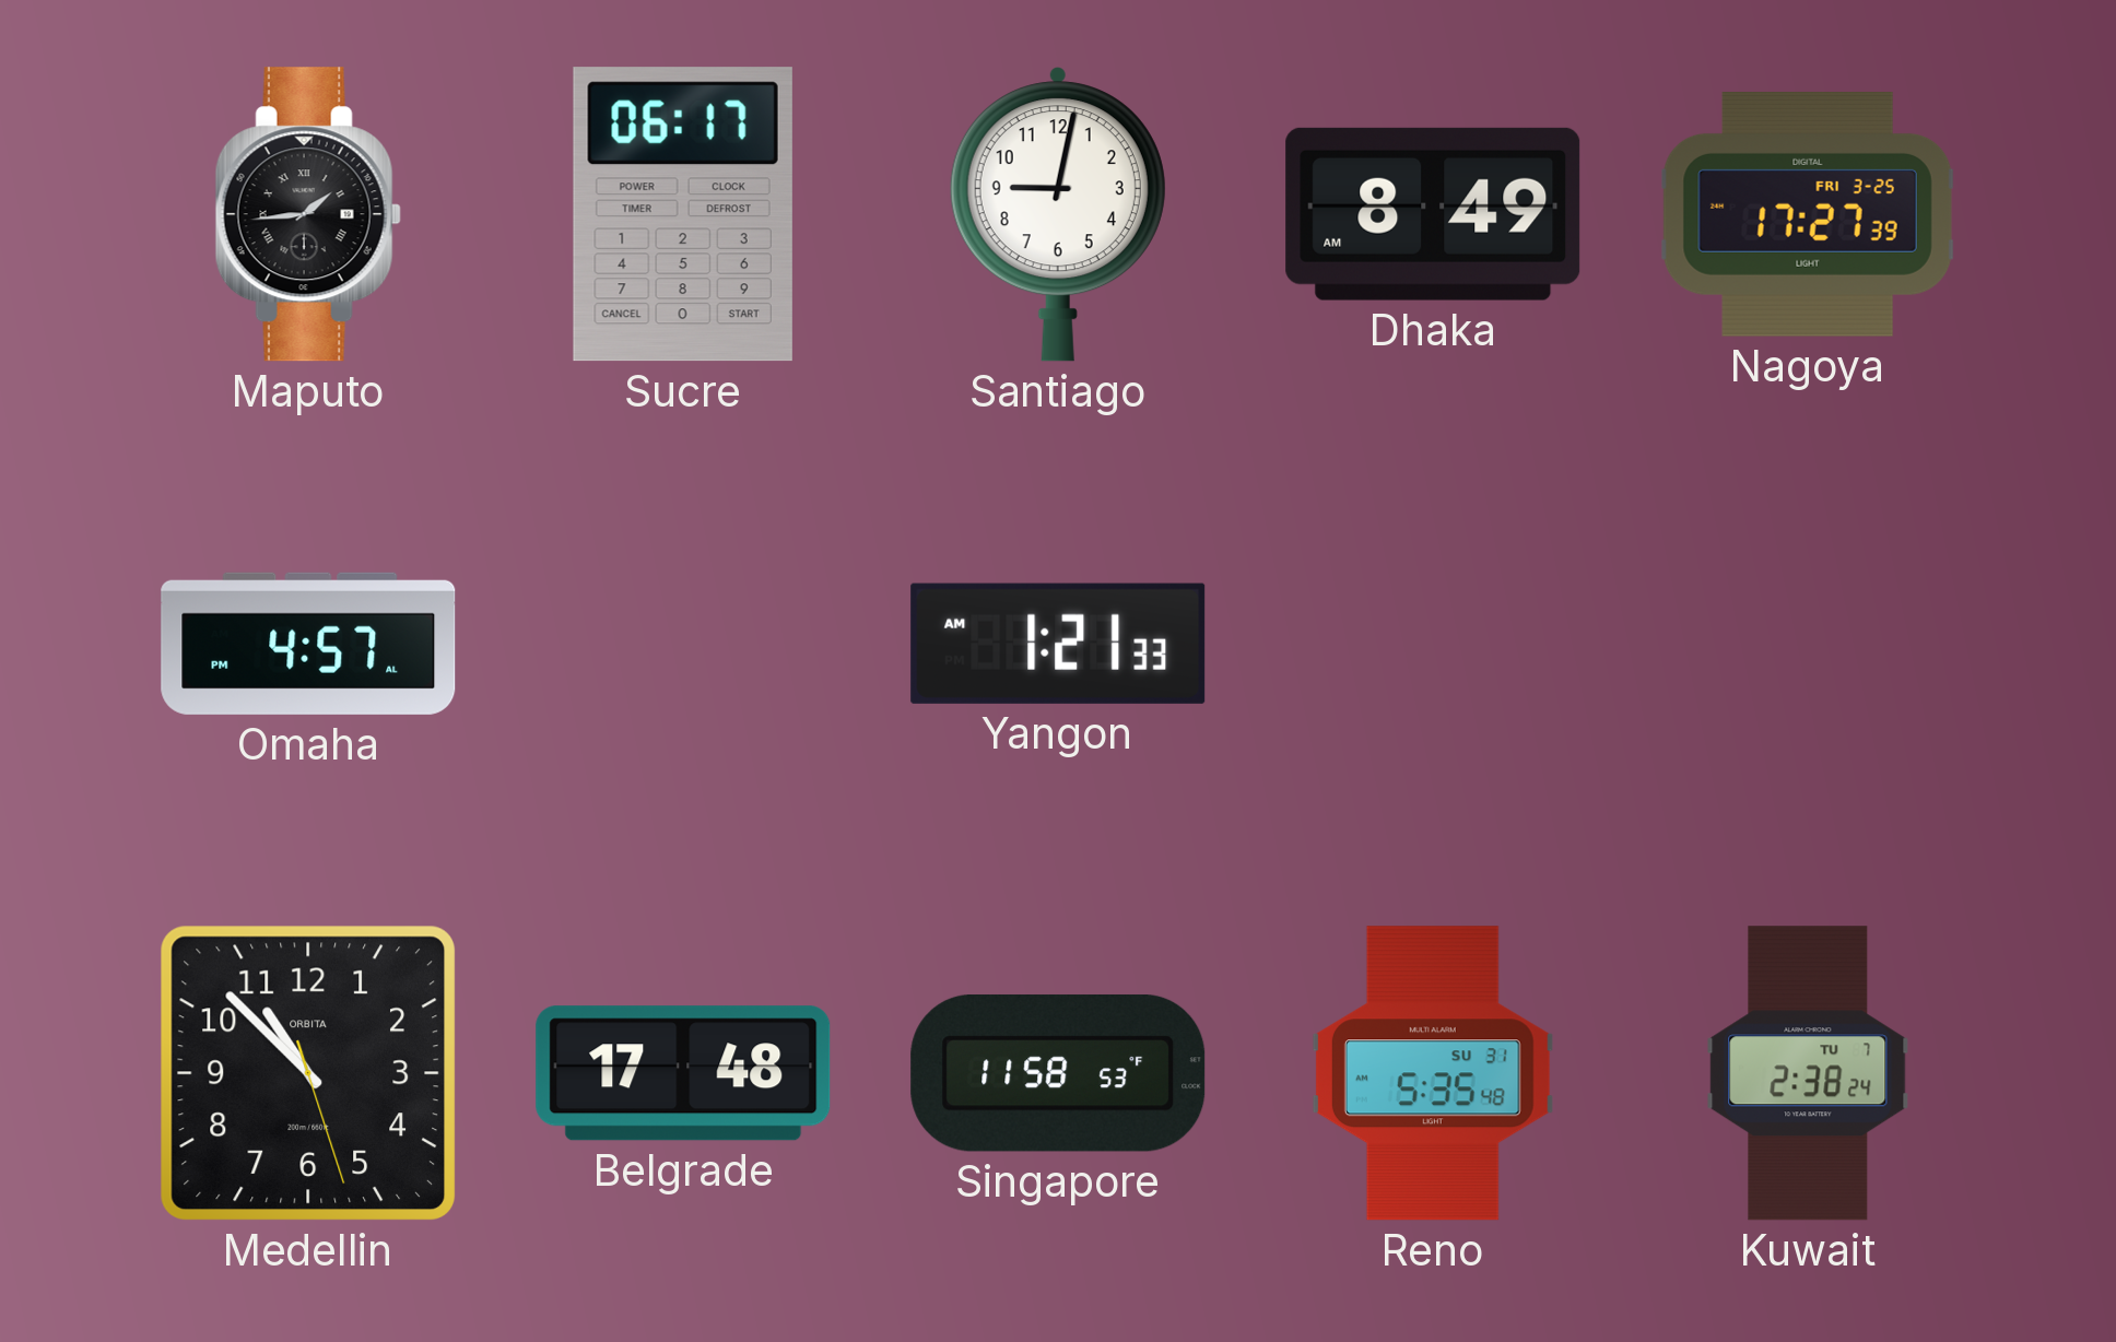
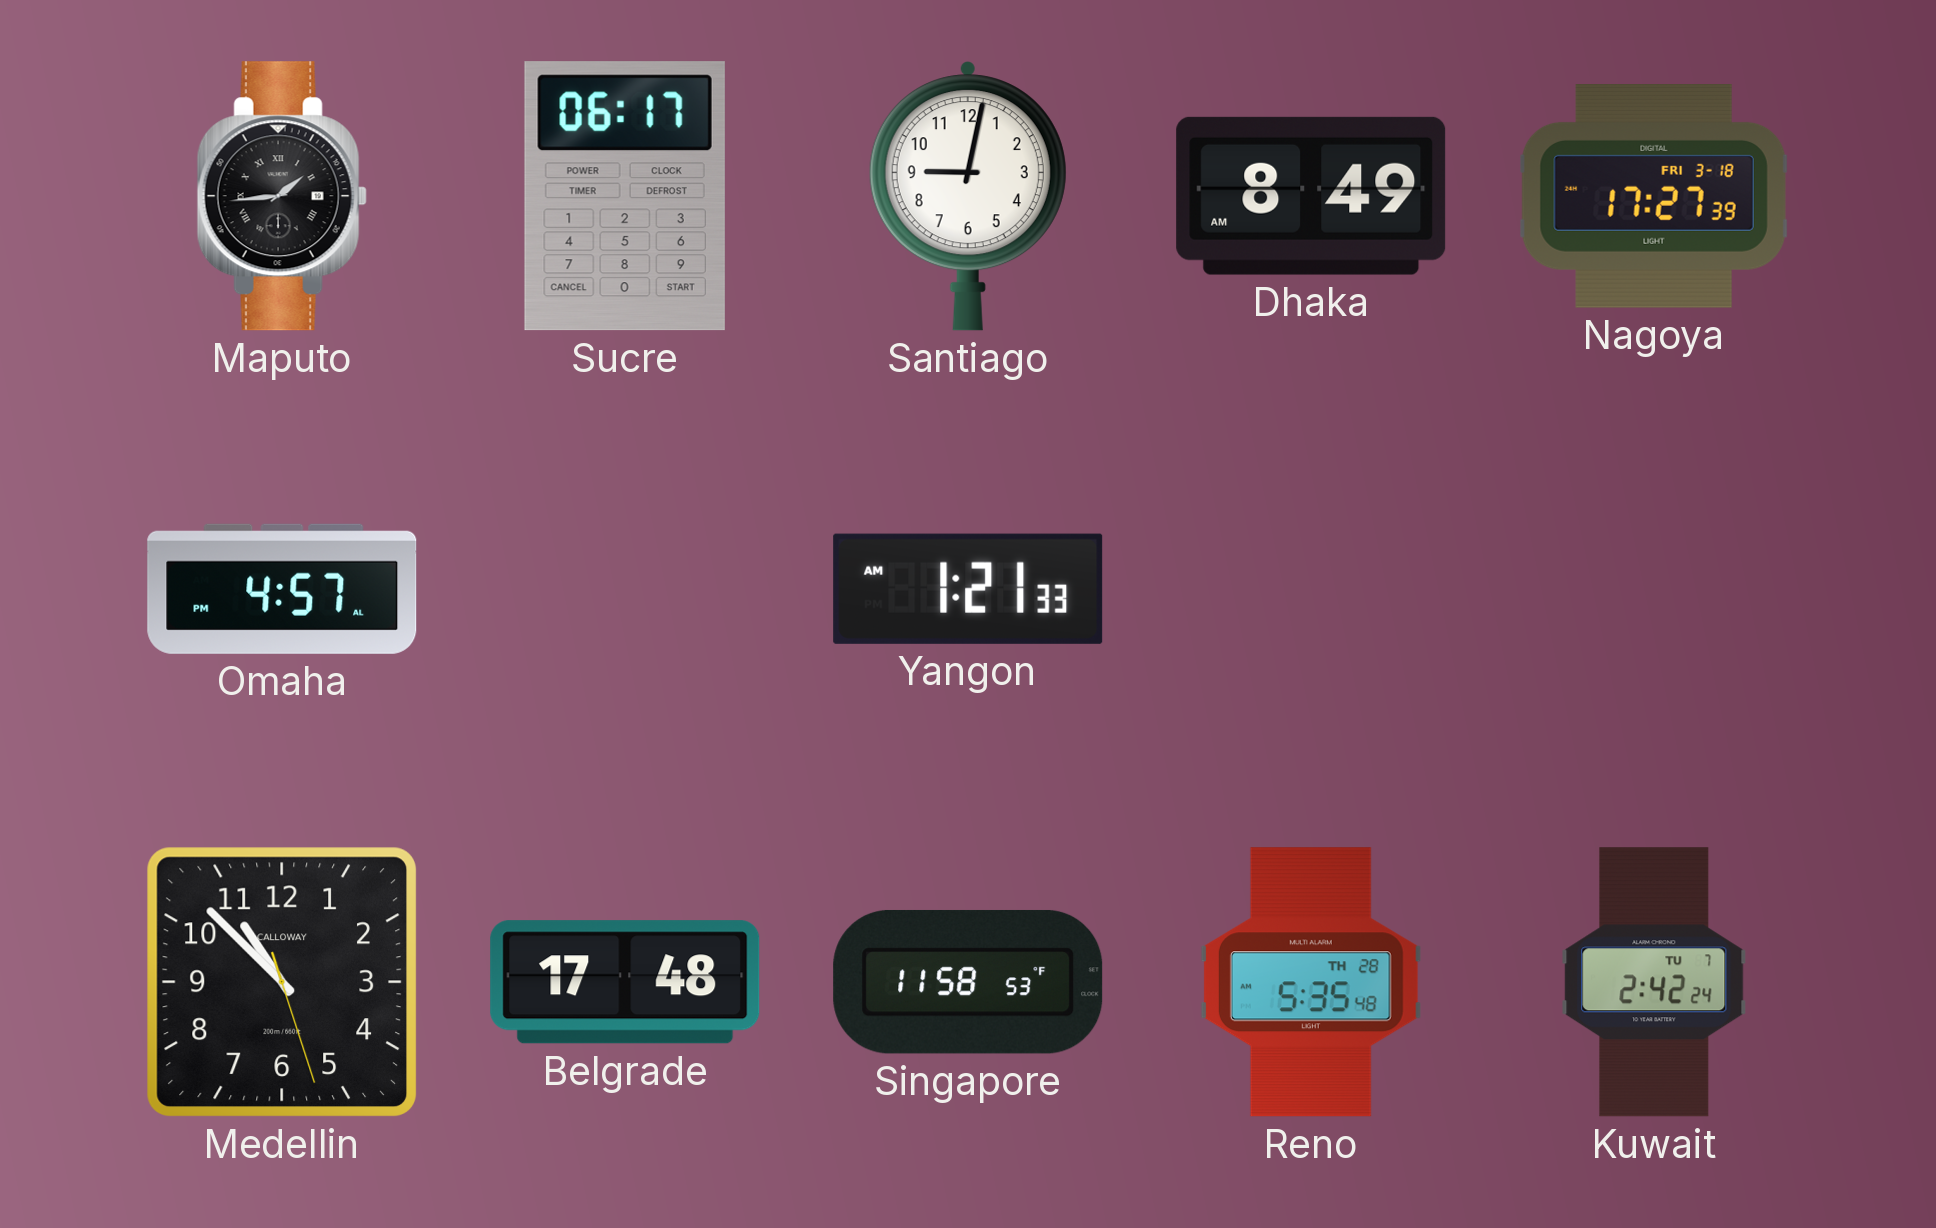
Nagoya date: FRI 3-25 -> FRI 3-18
Medellin brand: ORBITA -> CALLOWAY
Reno date: SU 31 -> TH 28
Kuwait: 2:38 -> 2:42
